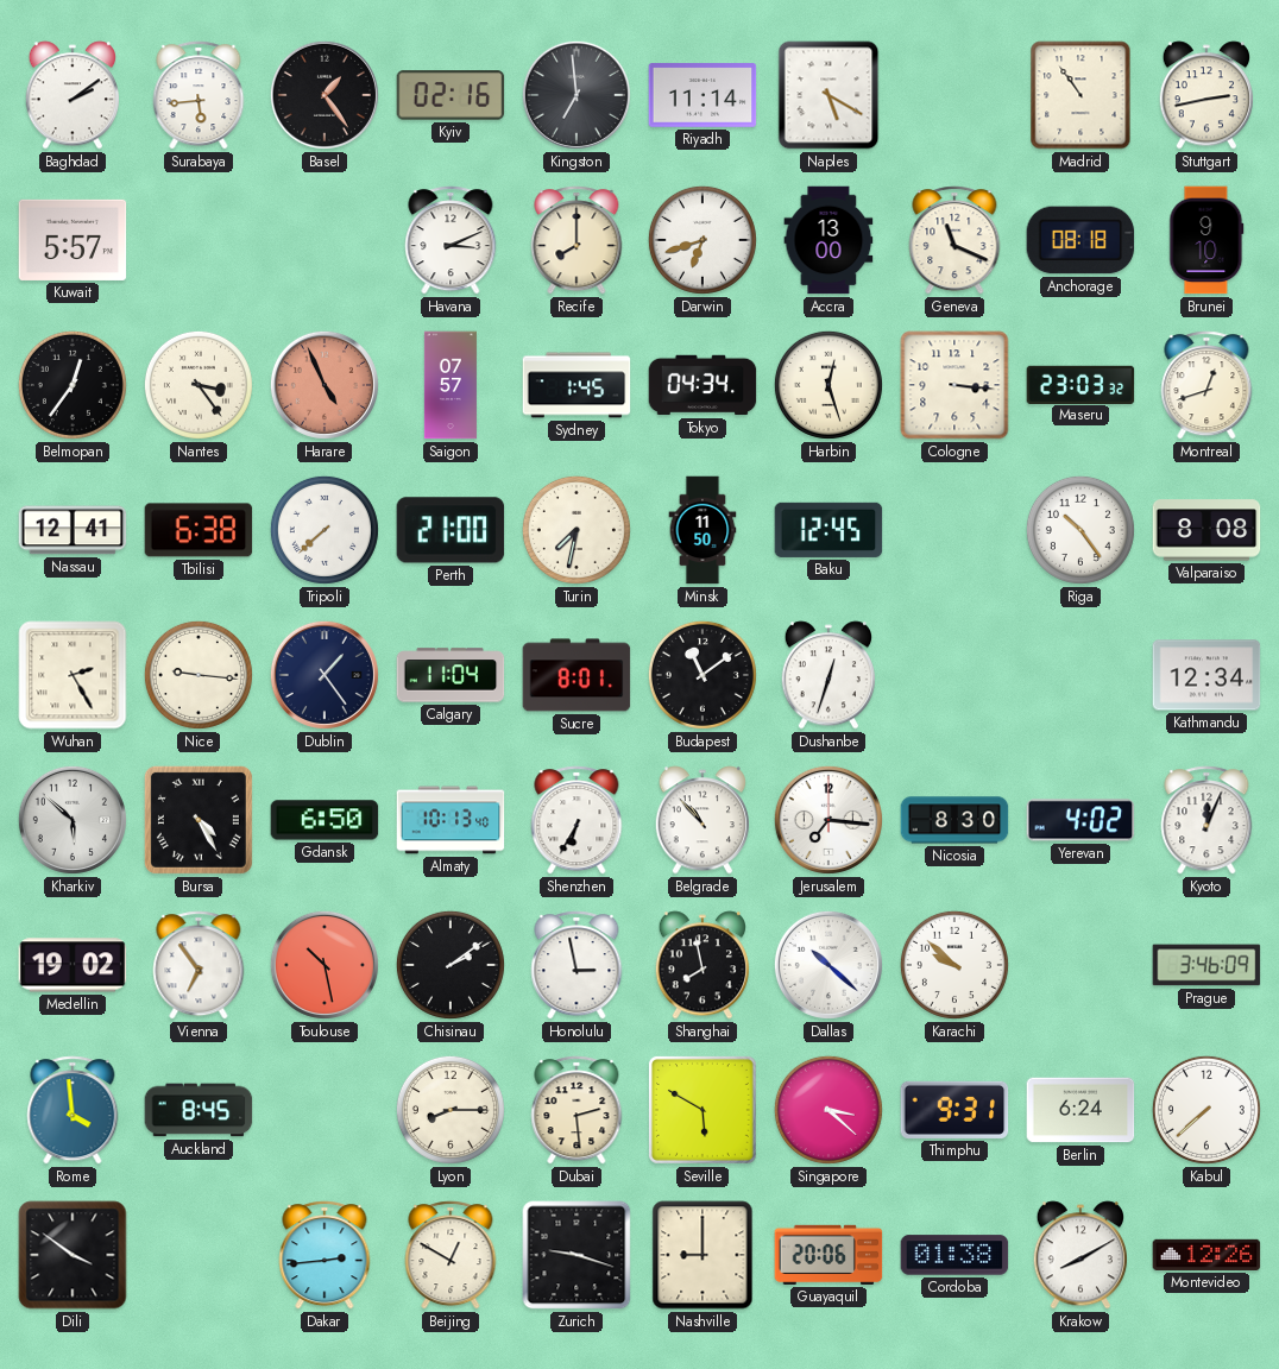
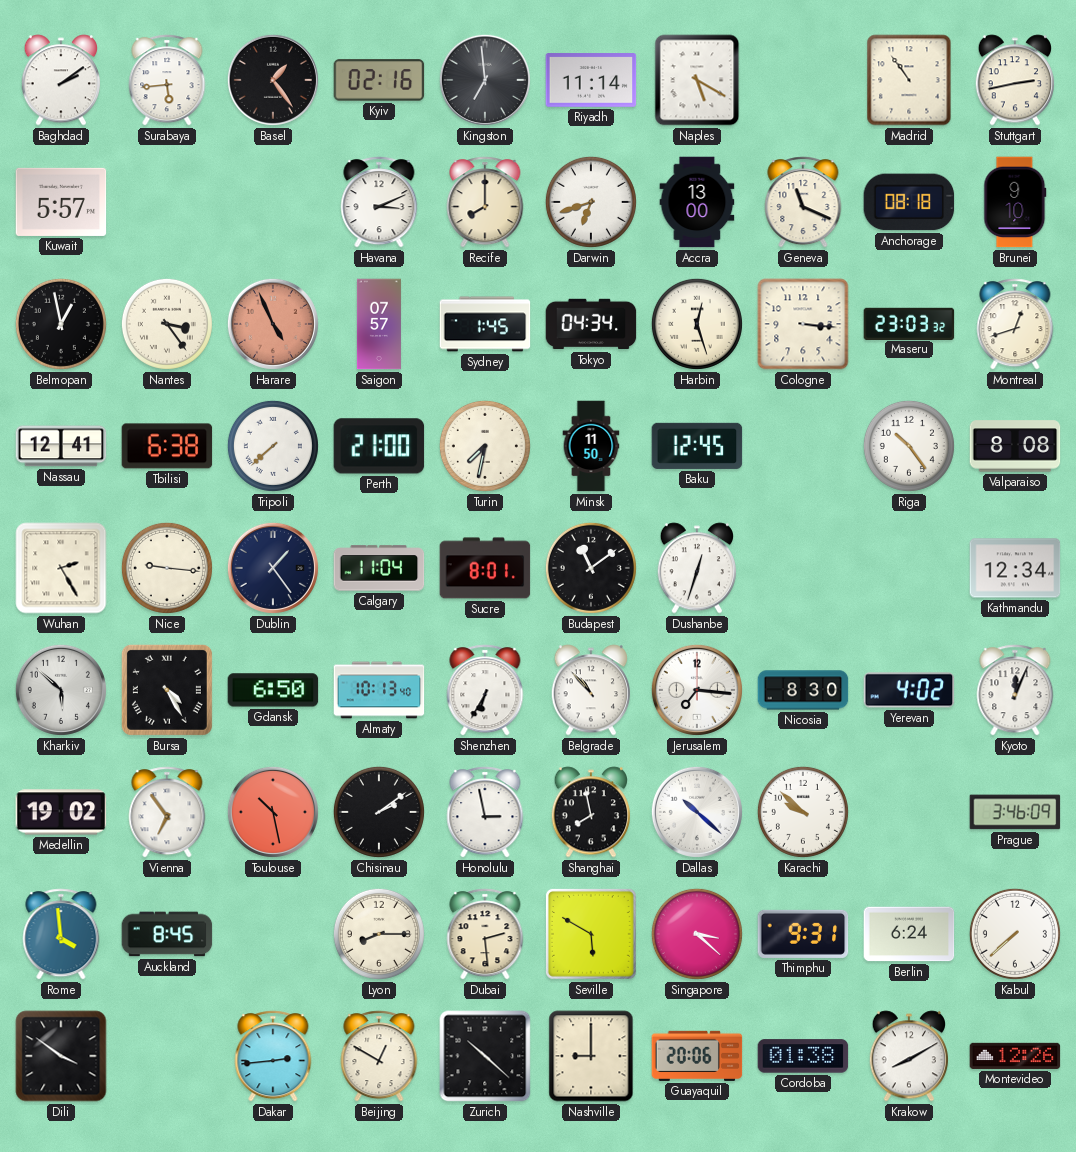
Belmopan: 12:36 -> 12:58
Zurich: 9:18 -> 10:22
